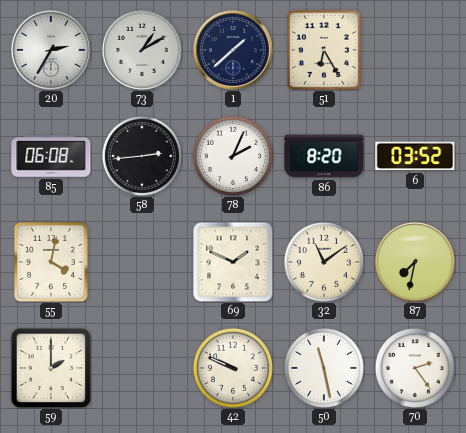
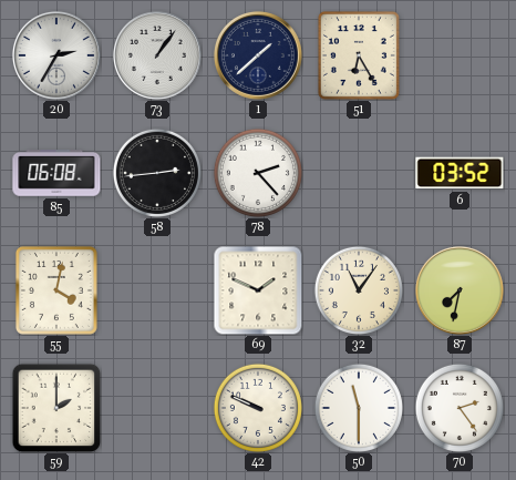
73: 1:10 -> 1:06
78: 2:04 -> 2:23
86: 8:20 -> none
32: 11:09 -> 11:06
50: 11:28 -> 11:30
